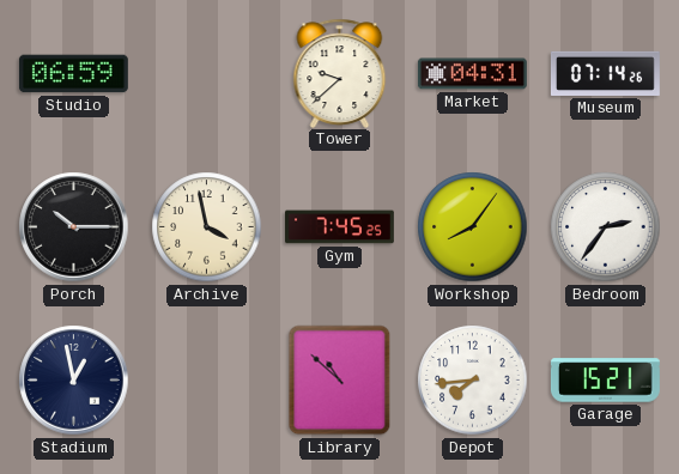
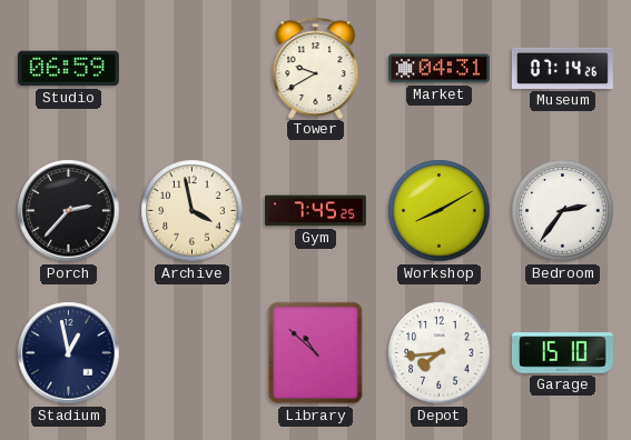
Tower: 9:38 -> 9:40
Porch: 10:15 -> 2:37
Workshop: 8:06 -> 8:10
Garage: 15:21 -> 15:10
